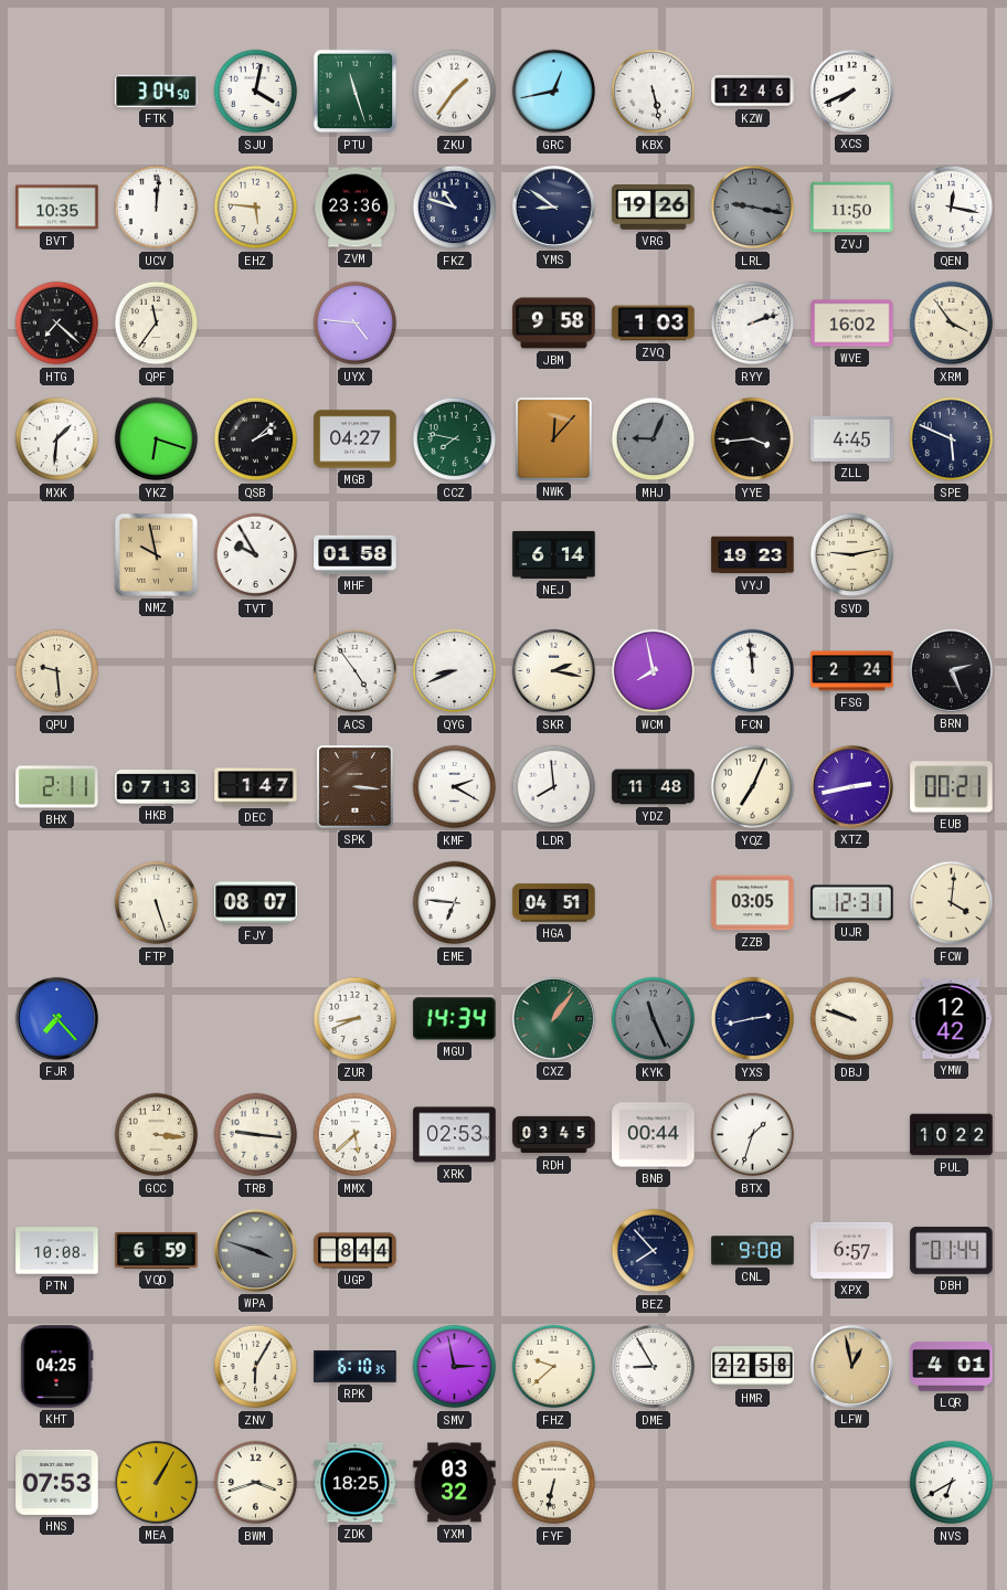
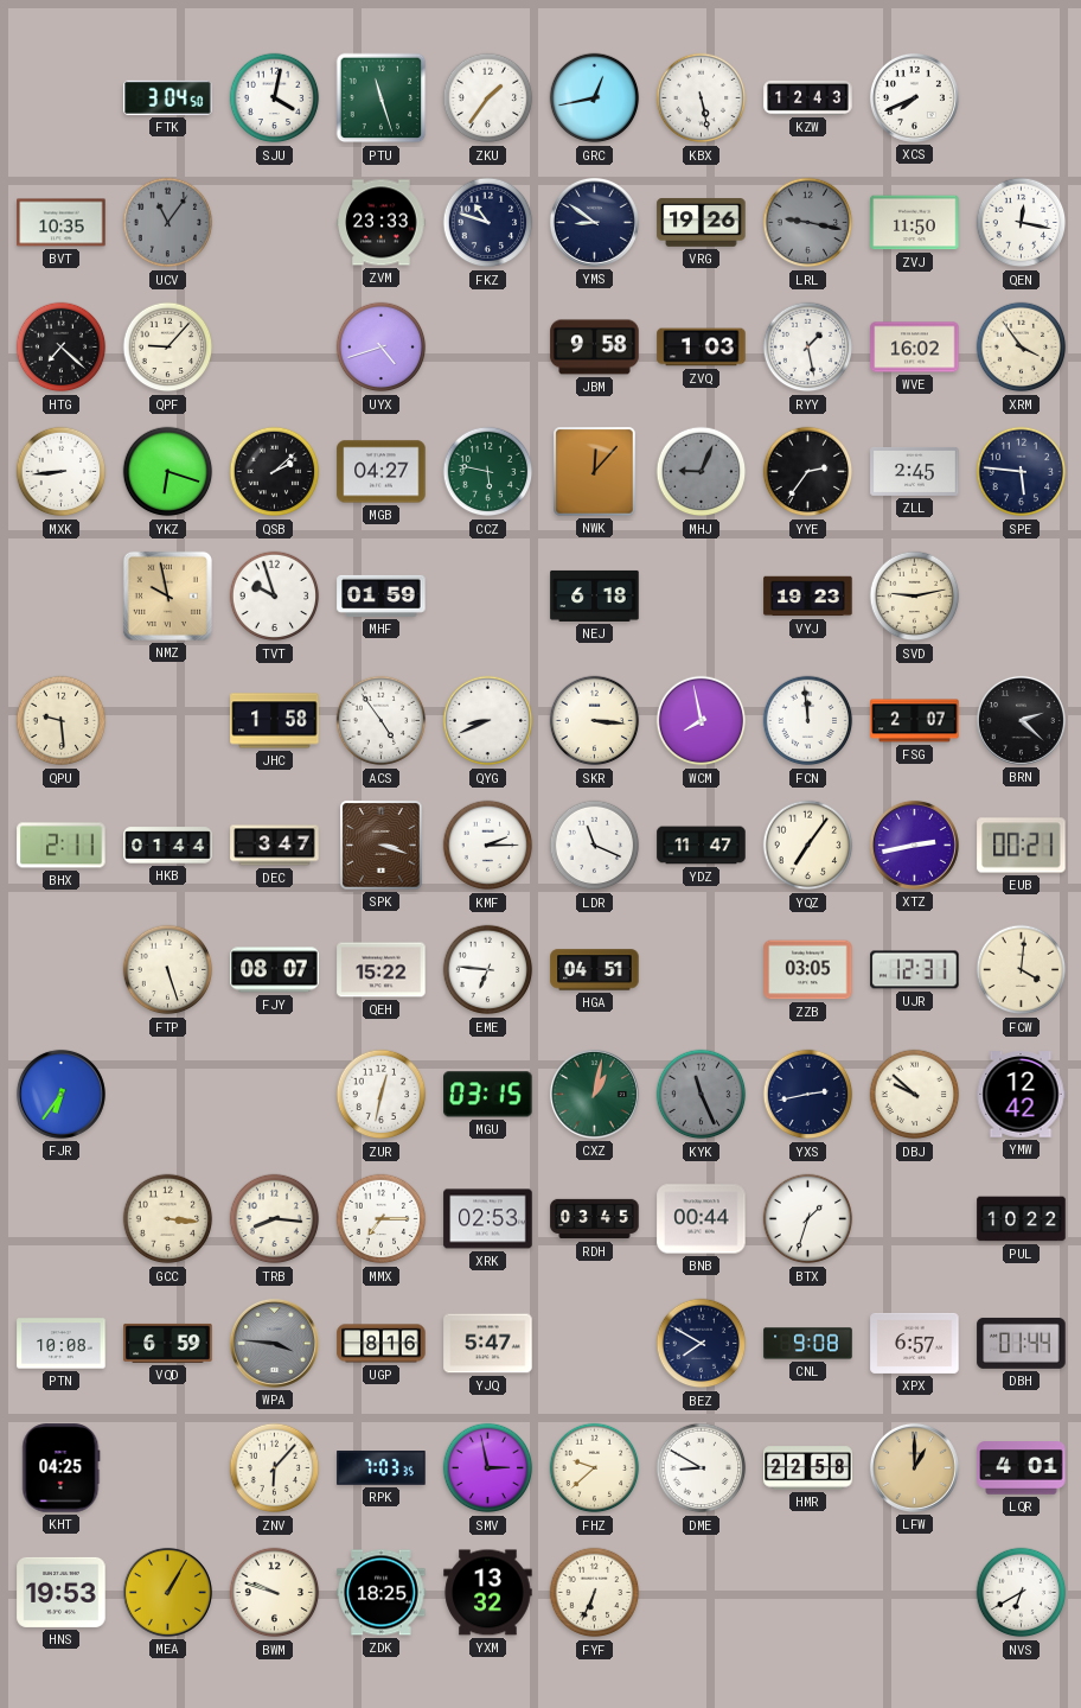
KZW: 12:46 -> 12:43
UCV: 12:01 -> 11:06
UCV dial: white -> grey
EHZ: 5:46 -> none
ZVM: 23:36 -> 23:33
QPF: 11:36 -> 9:07
UYX: 4:46 -> 4:42
RYY: 2:12 -> 1:28
MXK: 1:31 -> 8:44
CCZ: 7:47 -> 5:47
YYE: 3:44 -> 2:36
ZLL: 4:45 -> 2:45
SPE: 5:49 -> 5:46
TVT: 9:55 -> 9:57
MHF: 01:58 -> 01:59
NEJ: 6:14 -> 6:18
JHC: none -> 1:58
SKR: 2:17 -> 3:16
FSG: 2:24 -> 2:07
BRN: 2:26 -> 2:22
HKB: 07:13 -> 01:44
DEC: 1:47 -> 3:47
SPK: 3:16 -> 3:18
KMF: 2:20 -> 2:15
LDR: 7:59 -> 11:19
YDZ: 11:48 -> 11:47
YQZ: 7:04 -> 7:06
QEH: none -> 15:22
FJR: 7:23 -> 6:36
ZUR: 8:41 -> 12:32
MGU: 14:34 -> 03:15
CXZ: 1:06 -> 1:02
DBJ: 9:48 -> 9:52
TRB: 9:16 -> 8:16
MMX: 5:38 -> 7:15
WPA: 3:48 -> 3:46
UGP: 8:44 -> 8:16
YJQ: none -> 5:47
BEZ: 7:53 -> 7:50
ZNV: 6:05 -> 6:07
RPK: 6:10 -> 7:03
DME: 8:55 -> 8:50
LFW: 12:58 -> 1:00
HNS: 07:53 -> 19:53
BWM: 3:42 -> 9:48
YXM: 03:32 -> 13:32
FYF: 6:32 -> 6:34
